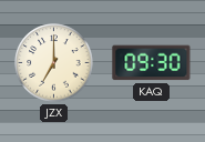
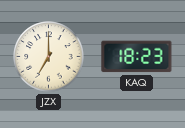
KAQ: 09:30 -> 18:23
